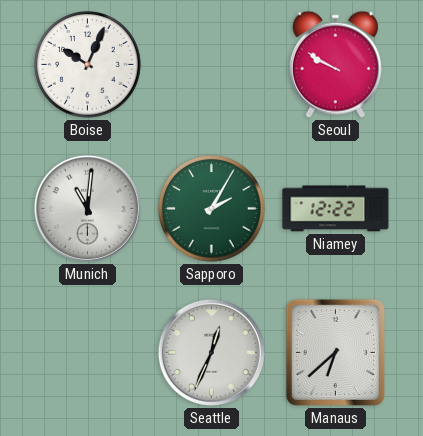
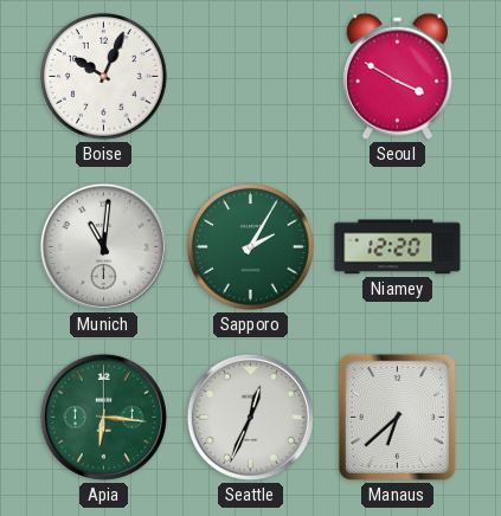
Seoul: 9:50 -> 3:50
Niamey: 12:22 -> 12:20
Apia: none -> 6:16
